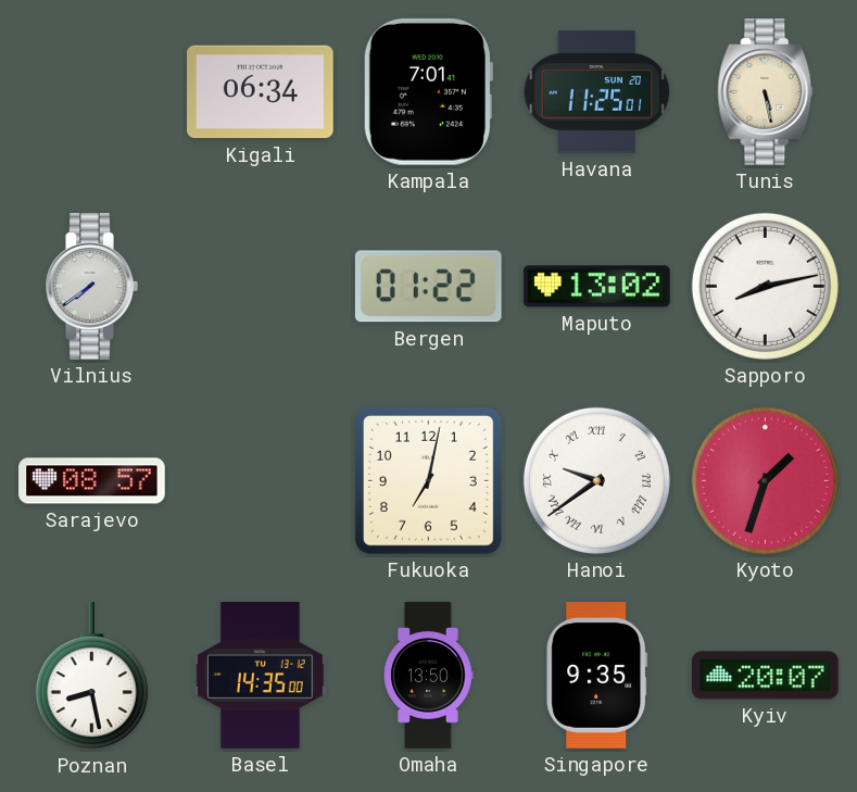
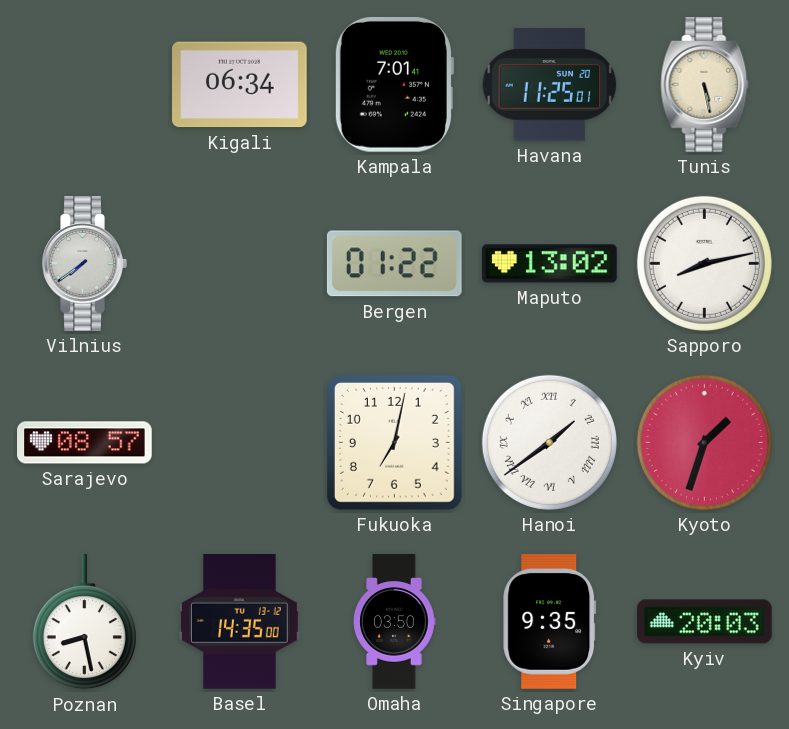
Hanoi: 9:39 -> 1:39
Omaha: 13:50 -> 03:50
Kyiv: 20:07 -> 20:03
